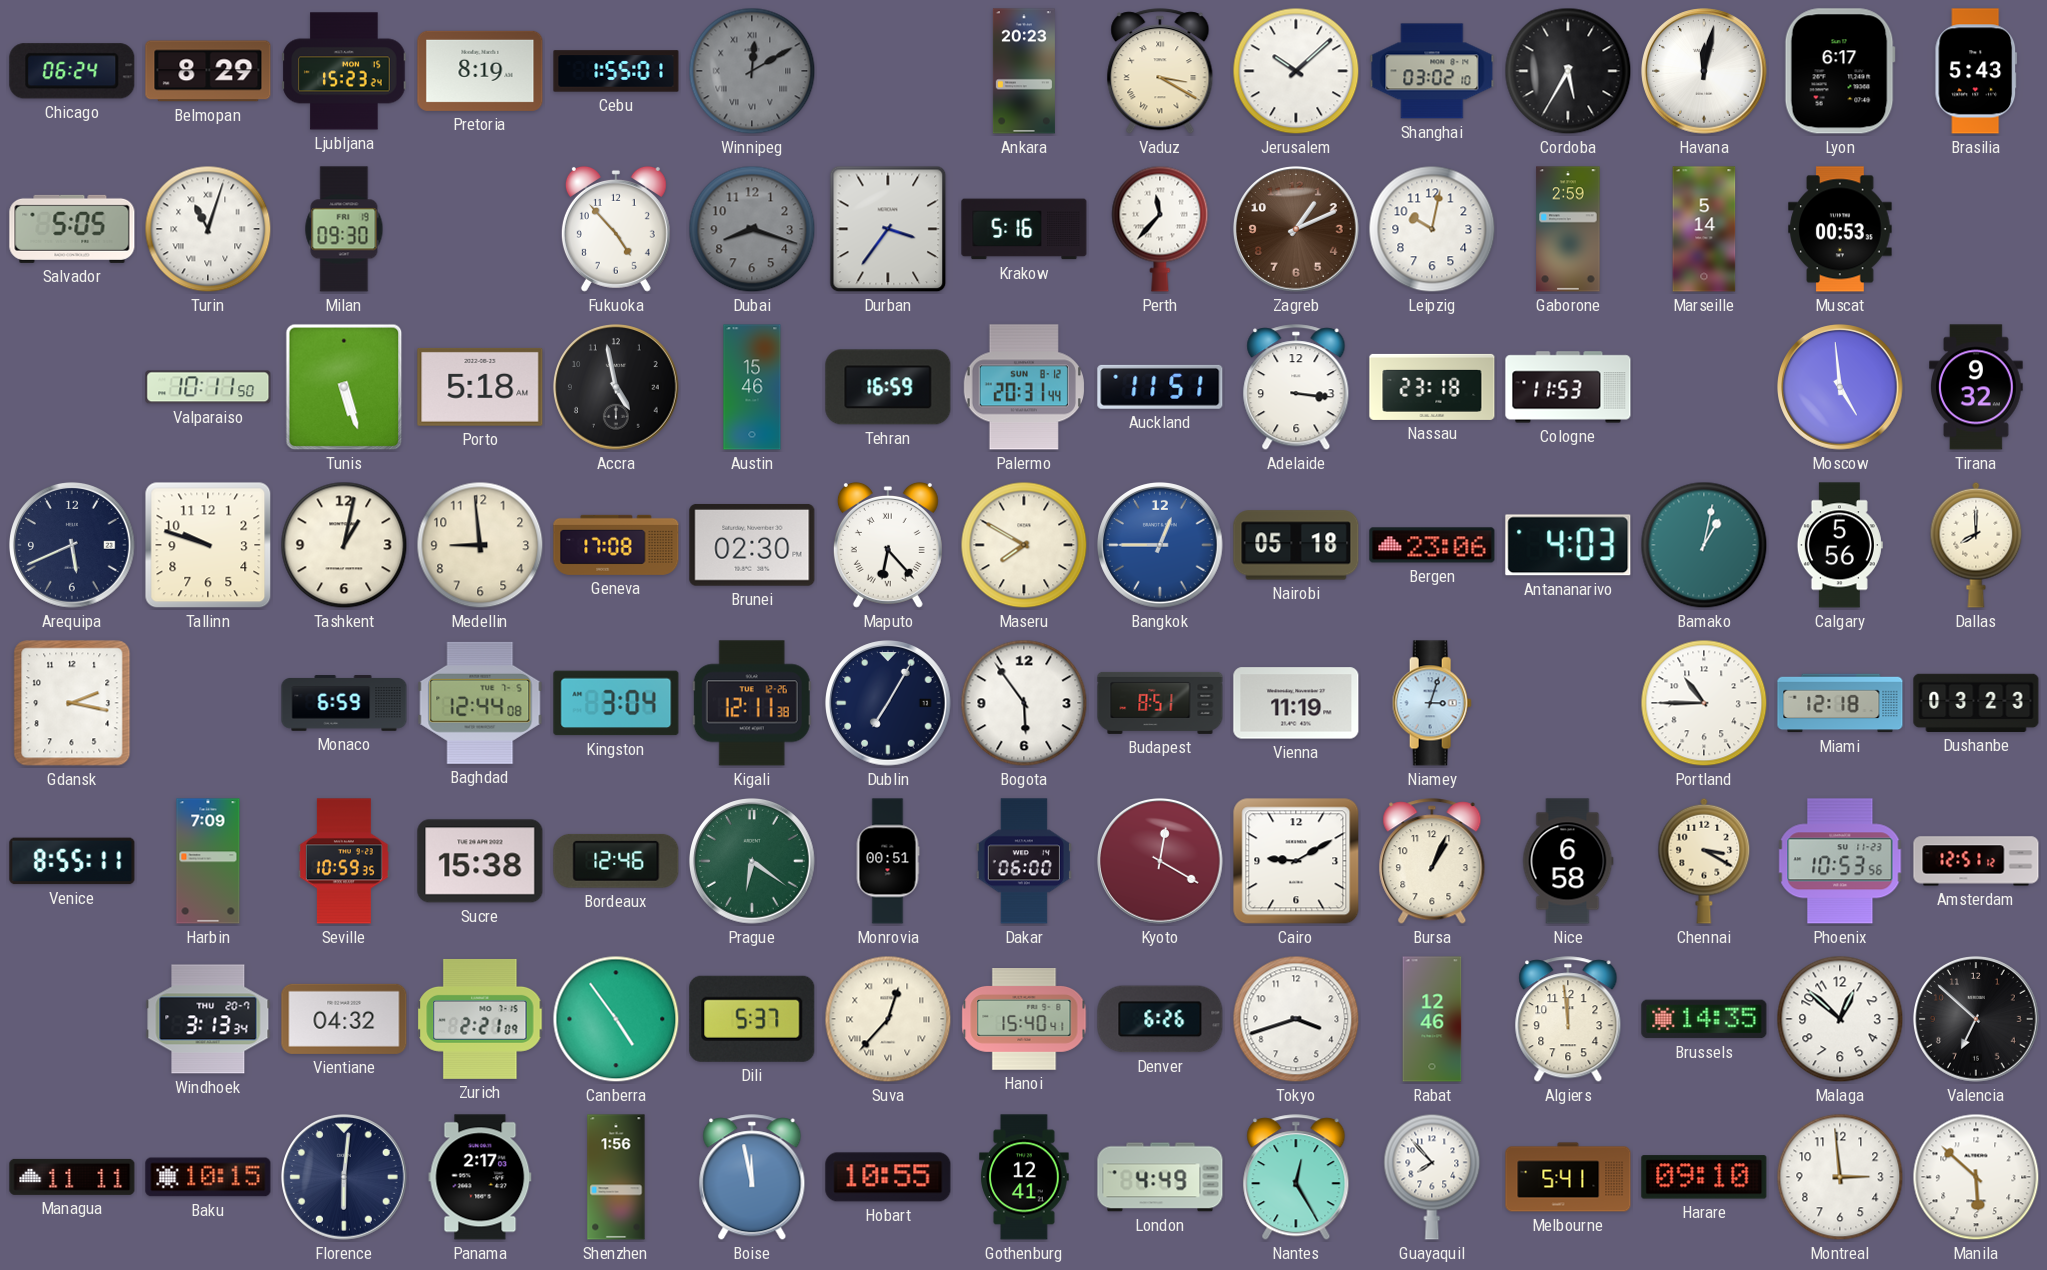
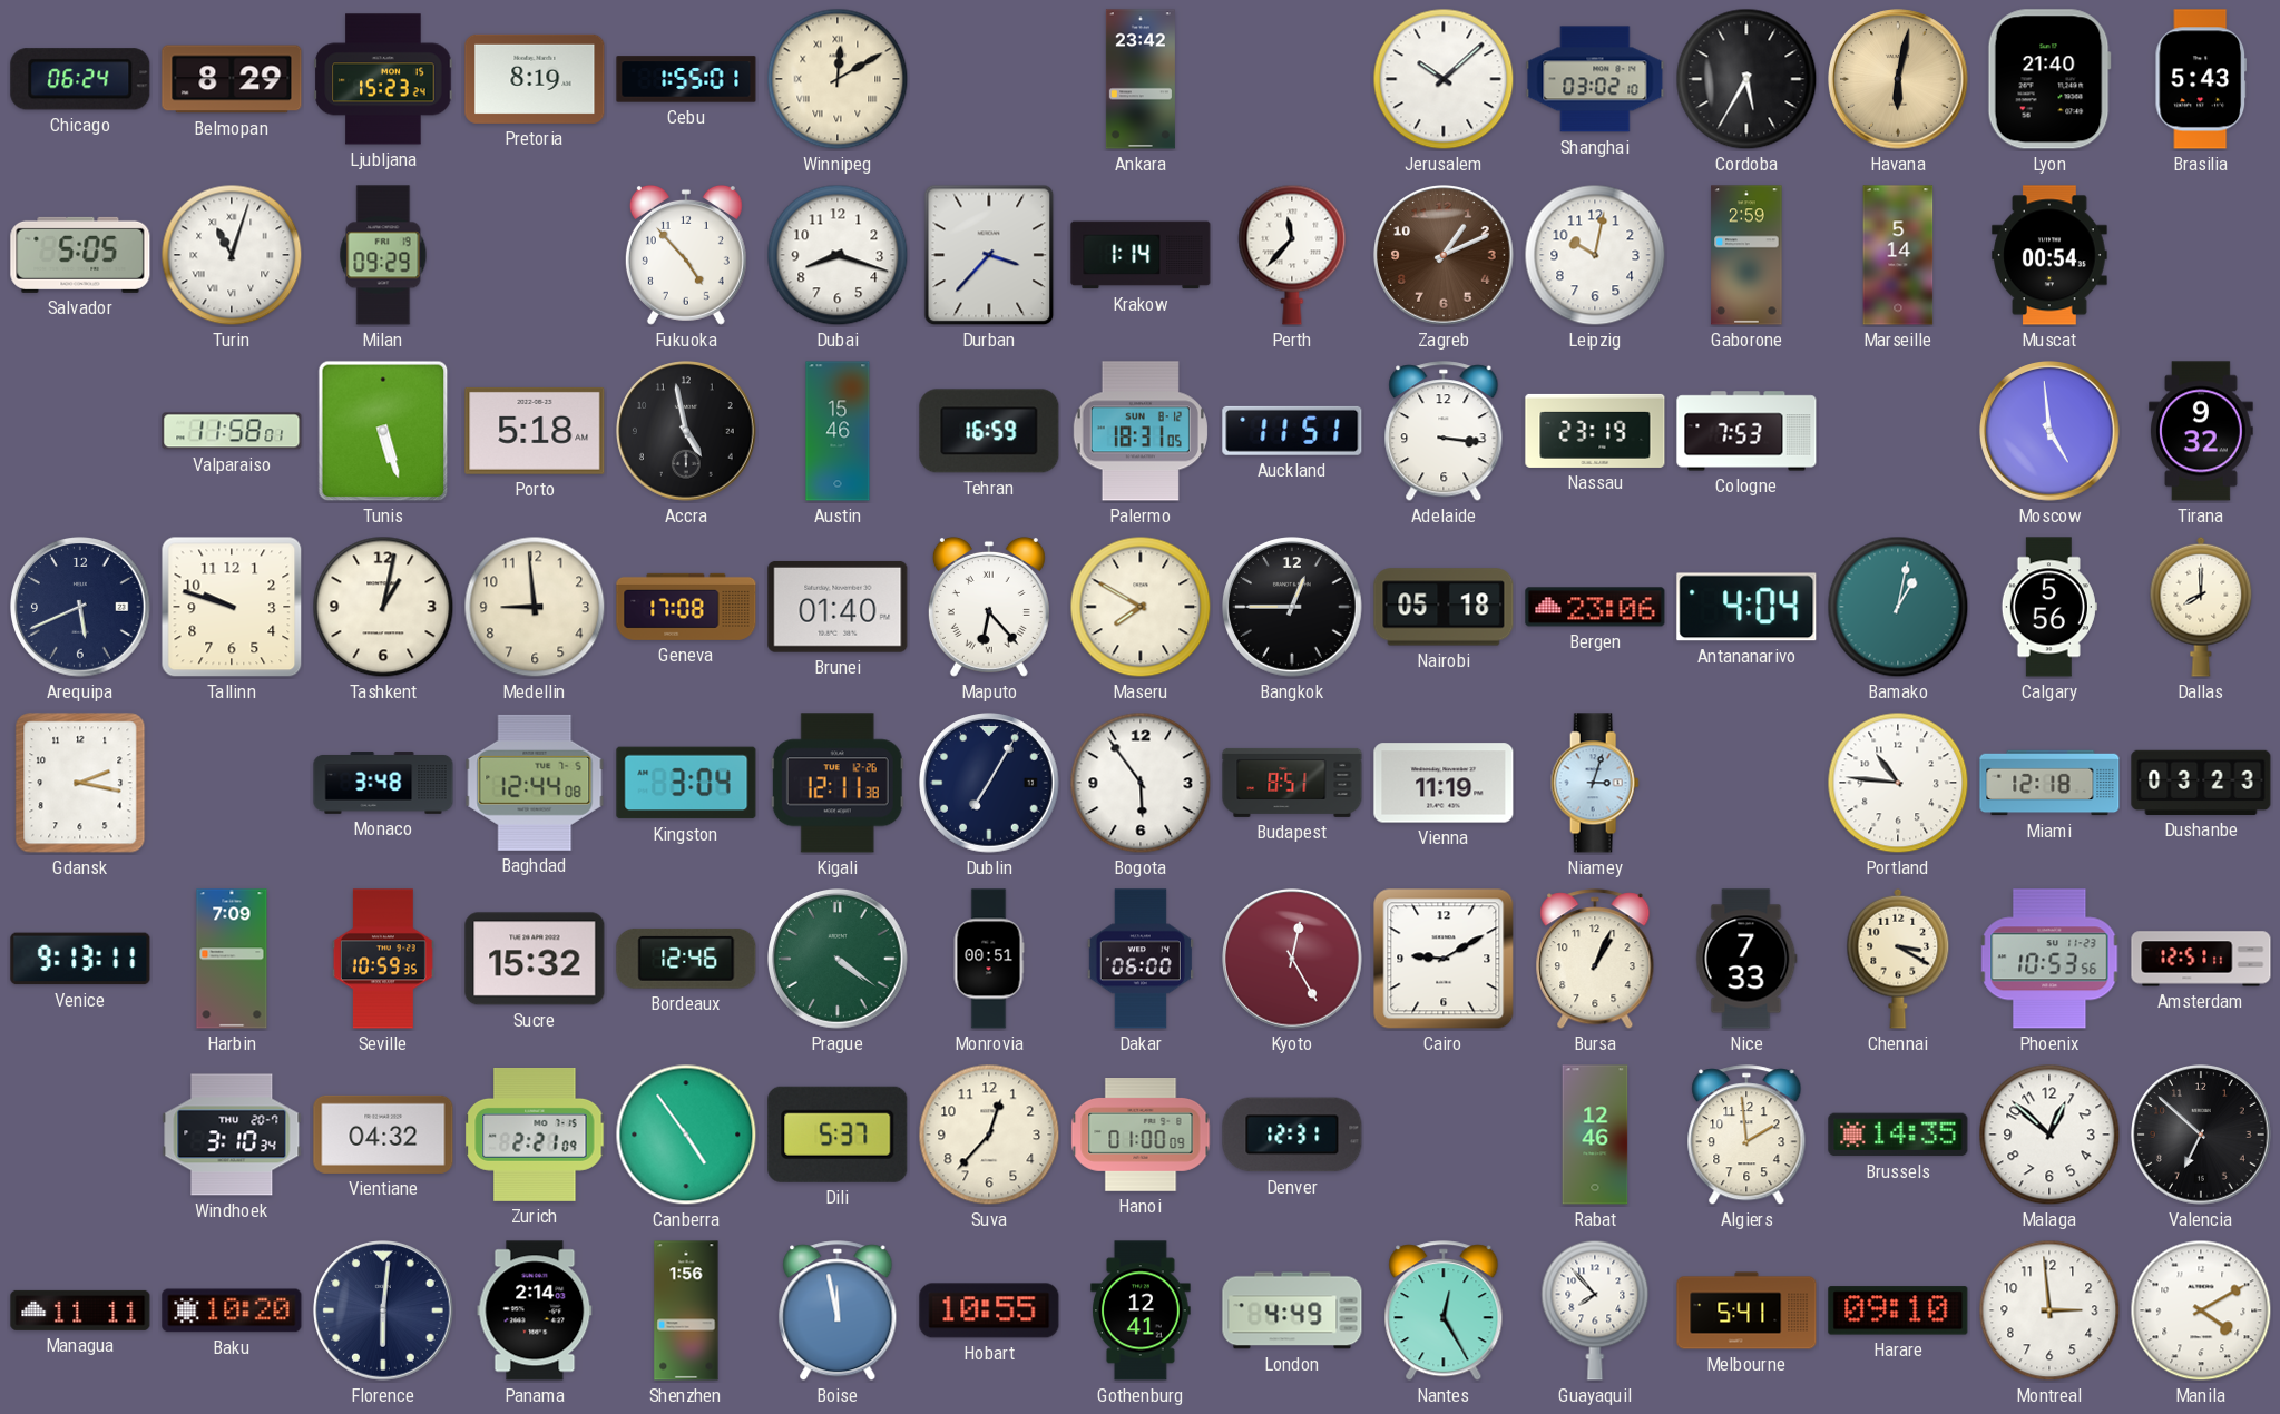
Winnipeg dial: grey -> cream
Ankara: 20:23 -> 23:42
Vaduz: 3:20 -> none
Havana: 12:02 -> 6:02
Havana dial: white -> champagne
Lyon: 6:17 -> 21:40
Milan: 09:30 -> 09:29
Dubai dial: grey -> white
Durban: 3:36 -> 3:37
Krakow: 5:16 -> 1:14
Muscat: 00:53 -> 00:54
Valparaiso: 10:11 -> 11:58
Palermo: 20:31 -> 18:31
Nassau: 23:18 -> 23:19
Cologne: 11:53 -> 7:53
Brunei: 02:30 -> 01:40
Bangkok dial: blue -> black
Antananarivo: 4:03 -> 4:04
Monaco: 6:59 -> 3:48
Portland: 10:45 -> 10:46
Venice: 8:55 -> 9:13
Sucre: 15:38 -> 15:32
Prague: 6:21 -> 4:21
Kyoto: 12:20 -> 12:25
Nice: 6:58 -> 7:33
Amsterdam: 12:51:12 -> 12:51:11
Windhoek: 3:13 -> 3:10
Suva numerals: Roman -> Arabic
Hanoi: 15:40 -> 01:00
Denver: 6:26 -> 12:31
Tokyo: 3:42 -> none
Algiers: 11:59 -> 1:59
Baku: 10:15 -> 10:20
Panama: 2:17 -> 2:14
Manila: 5:52 -> 4:10
